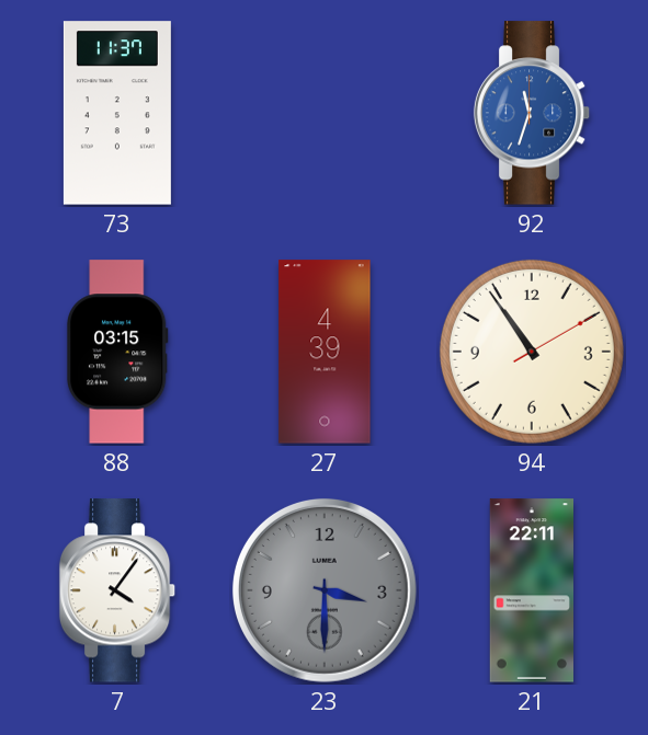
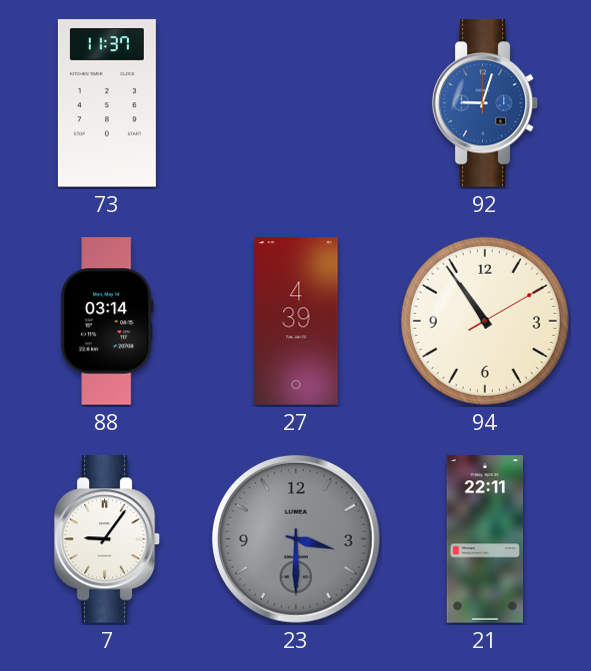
92: 11:33 -> 9:03
88: 03:15 -> 03:14
7: 4:06 -> 9:06
